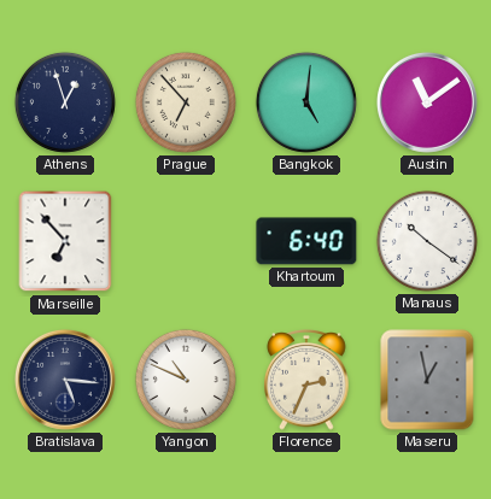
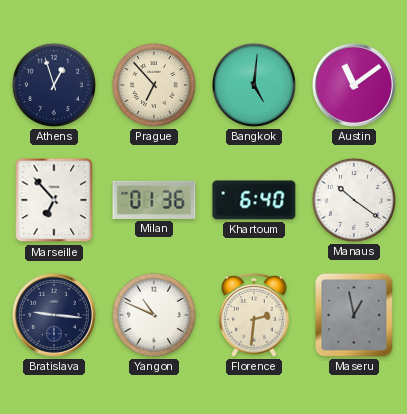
Milan: none -> 01:36
Bratislava: 5:16 -> 9:16
Florence: 2:34 -> 2:31
